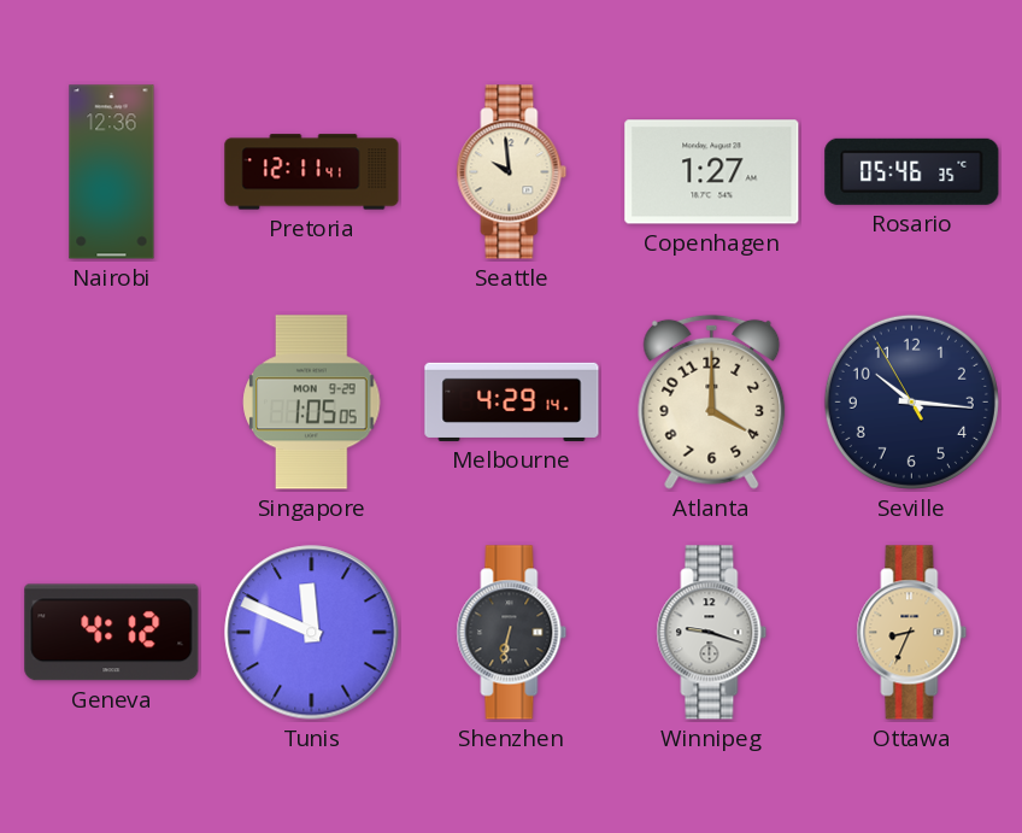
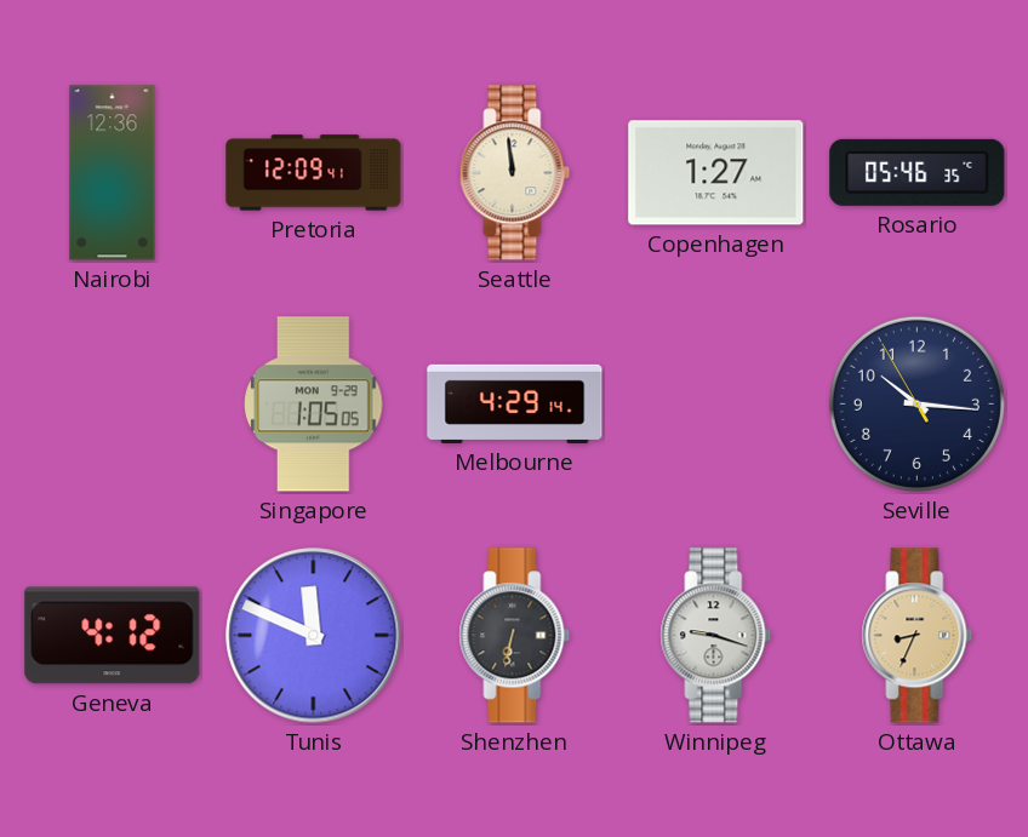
Pretoria: 12:11 -> 12:09
Seattle: 9:59 -> 11:59
Atlanta: 4:00 -> none
